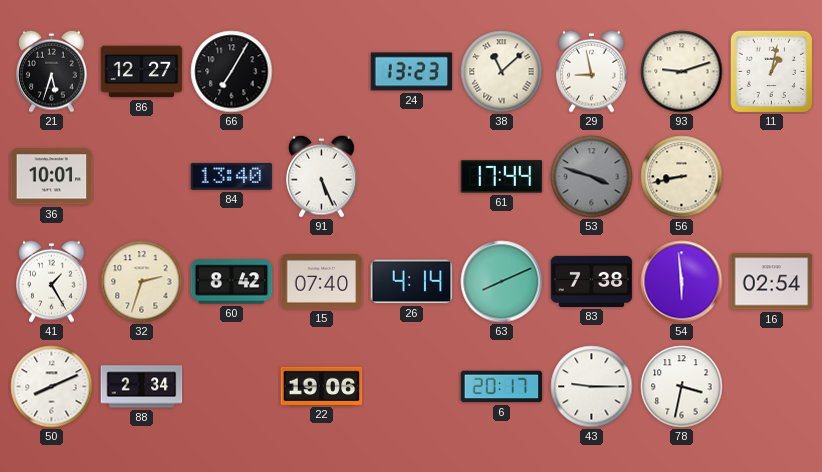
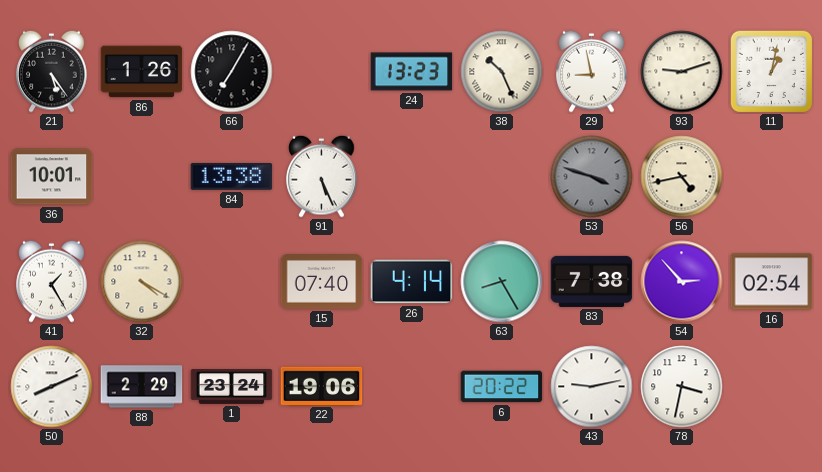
21: 5:33 -> 5:24
86: 12:27 -> 1:26
38: 11:08 -> 10:26
84: 13:40 -> 13:38
61: 17:44 -> none
56: 8:43 -> 4:43
32: 2:33 -> 4:20
60: 8:42 -> none
63: 8:11 -> 8:25
54: 5:59 -> 2:53
88: 2:34 -> 2:29
1: none -> 23:24
6: 20:17 -> 20:22
43: 9:15 -> 9:13
